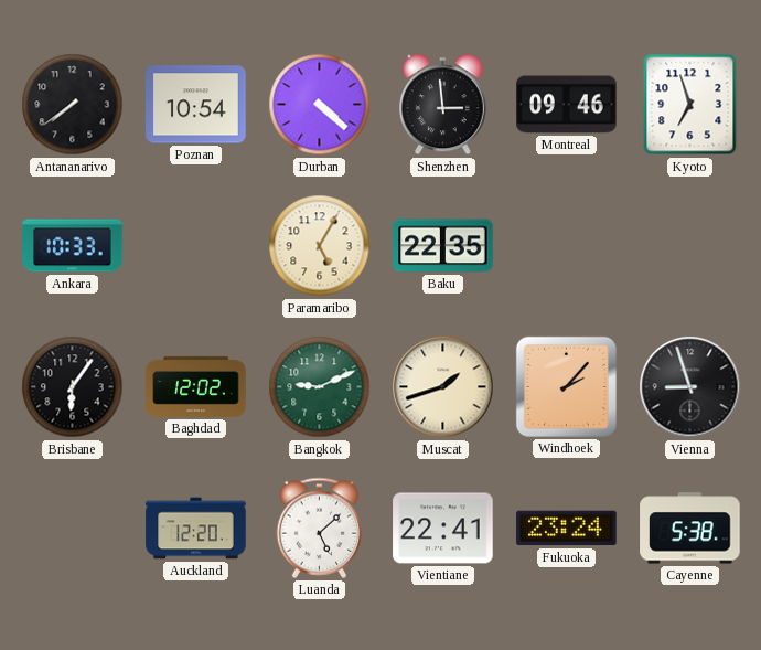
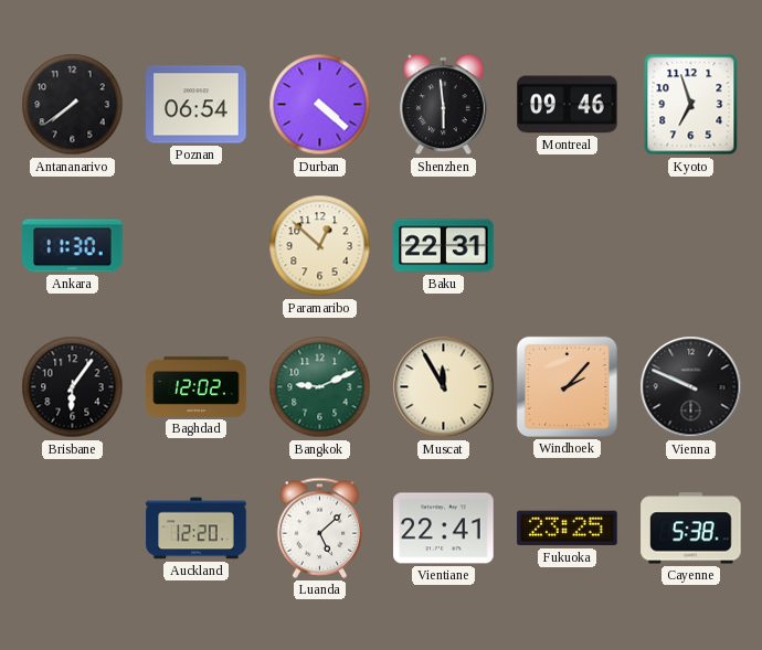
Poznan: 10:54 -> 06:54
Shenzhen: 2:59 -> 5:59
Ankara: 10:33 -> 11:30
Paramaribo: 5:05 -> 12:52
Baku: 22:35 -> 22:31
Muscat: 1:42 -> 11:55
Vienna: 8:57 -> 9:49
Fukuoka: 23:24 -> 23:25
